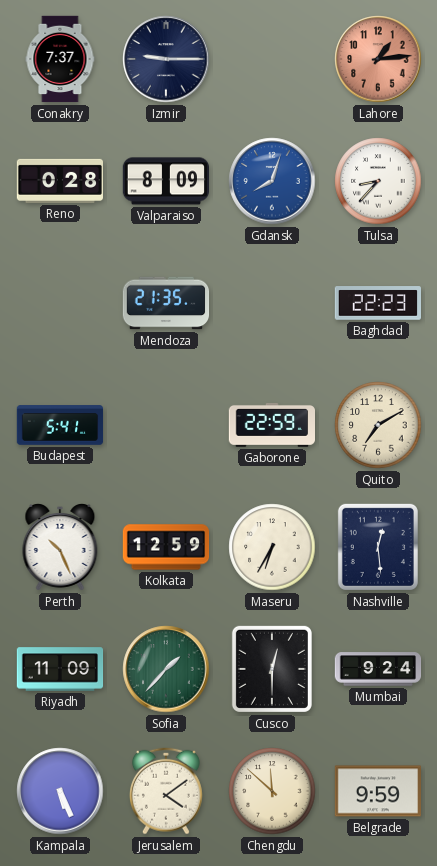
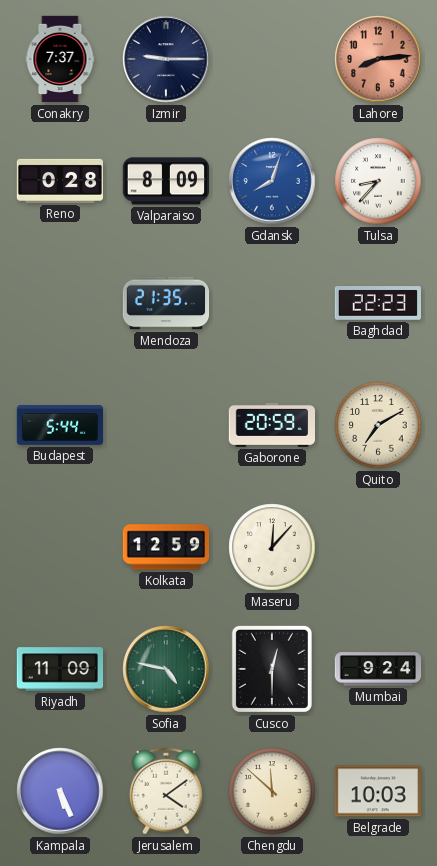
Lahore: 1:14 -> 8:14
Budapest: 5:41 -> 5:44
Gaborone: 22:59 -> 20:59
Perth: 10:26 -> none
Maseru: 6:35 -> 12:07
Nashville: 12:29 -> none
Sofia: 1:37 -> 4:47
Belgrade: 9:59 -> 10:03
